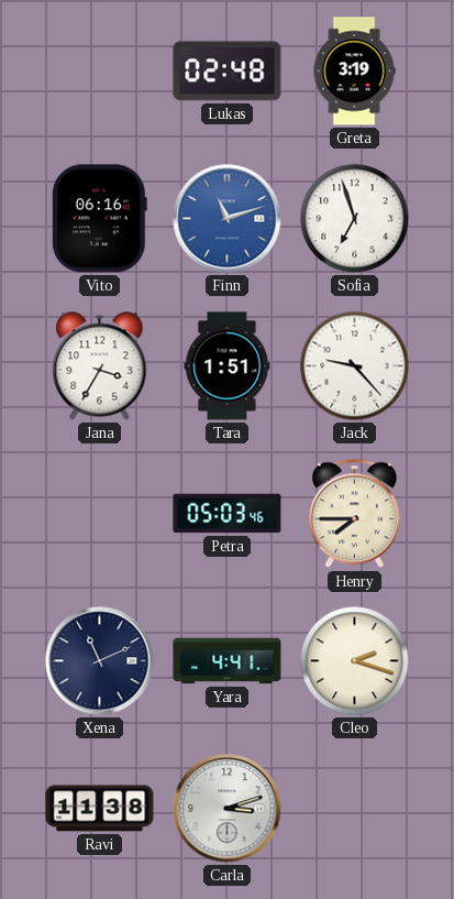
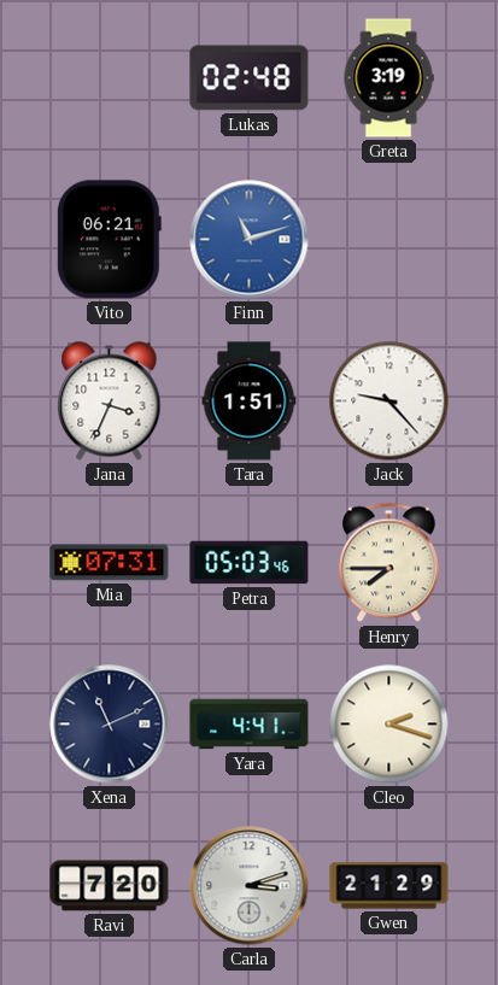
Vito: 06:16 -> 06:21
Sofia: 6:57 -> none
Jana: 3:35 -> 3:34
Mia: none -> 07:31
Ravi: 11:38 -> 7:20
Gwen: none -> 21:29
